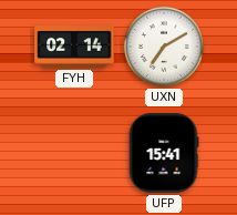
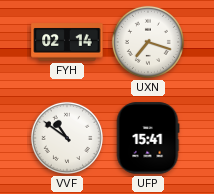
UXN: 7:10 -> 7:18
VVF: none -> 10:51
